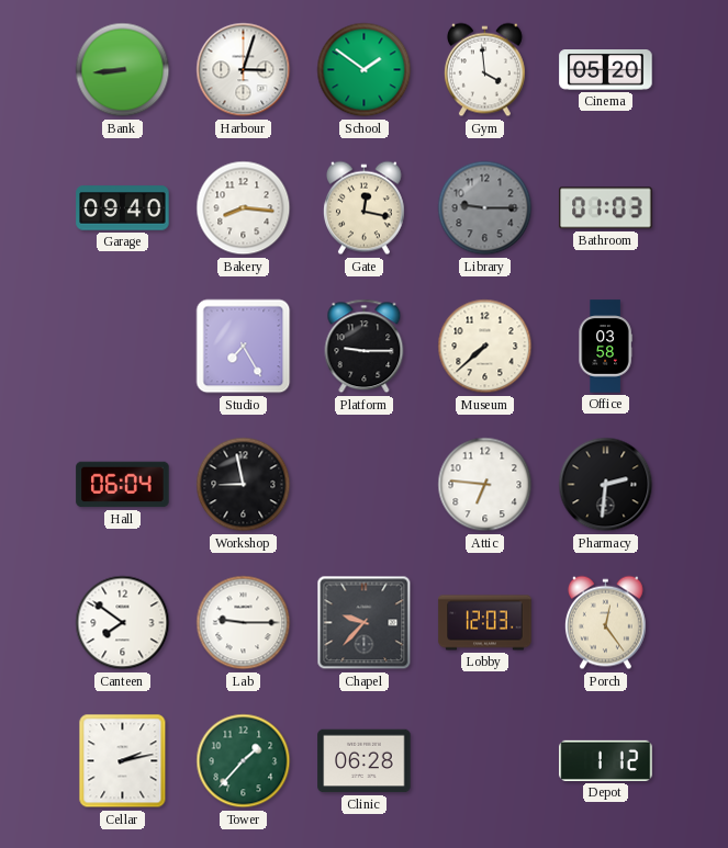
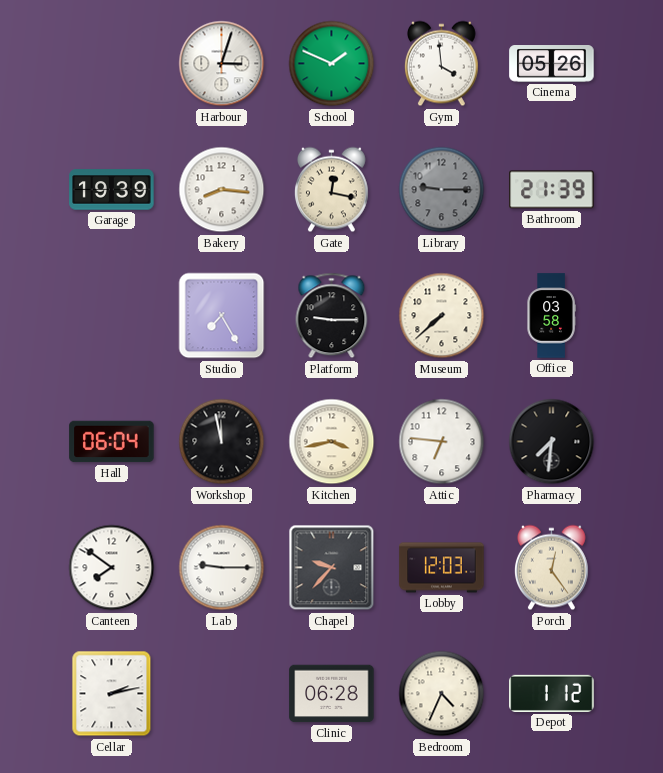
Bank: 8:44 -> none
School: 1:51 -> 1:49
Cinema: 05:20 -> 05:26
Garage: 09:40 -> 19:39
Bathroom: 01:03 -> 21:39
Workshop: 8:58 -> 11:58
Kitchen: none -> 3:43
Pharmacy: 2:31 -> 7:31
Tower: 1:37 -> none
Bedroom: none -> 4:34
